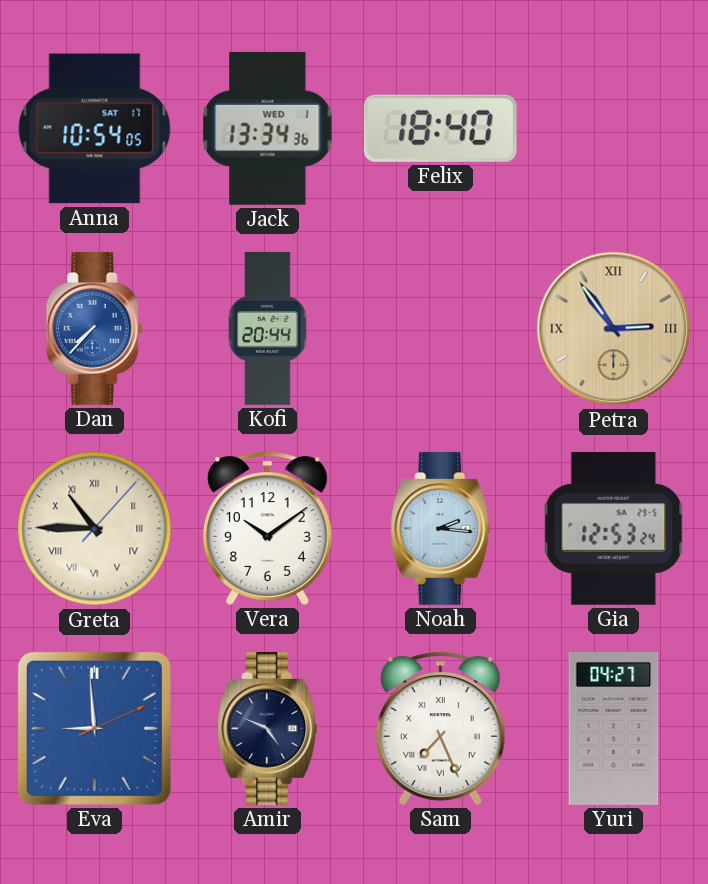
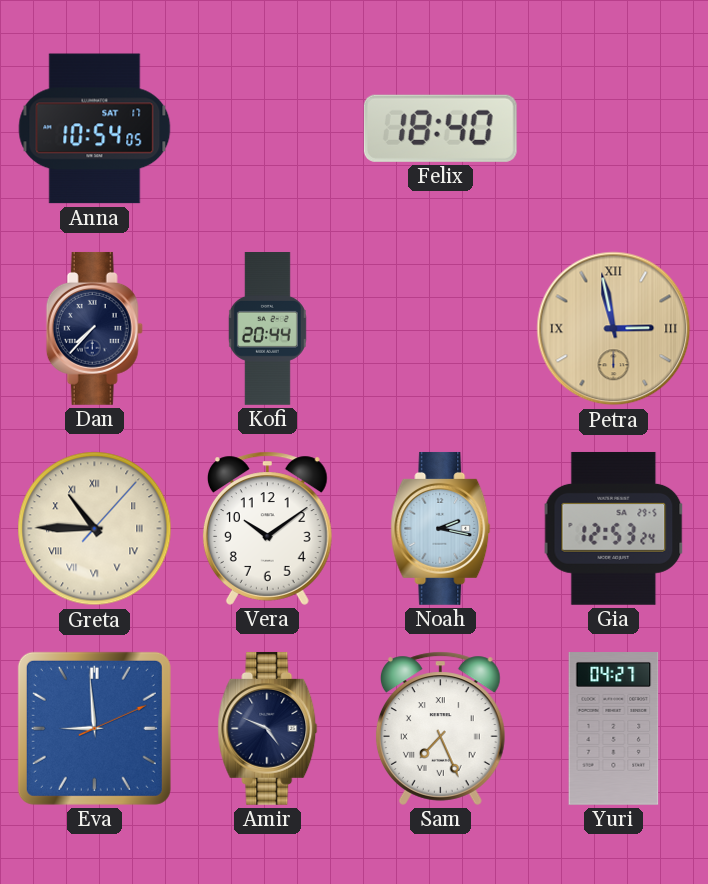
Jack: 13:34 -> none
Dan dial: blue -> navy
Petra: 2:54 -> 2:58
Noah: 2:16 -> 2:17
